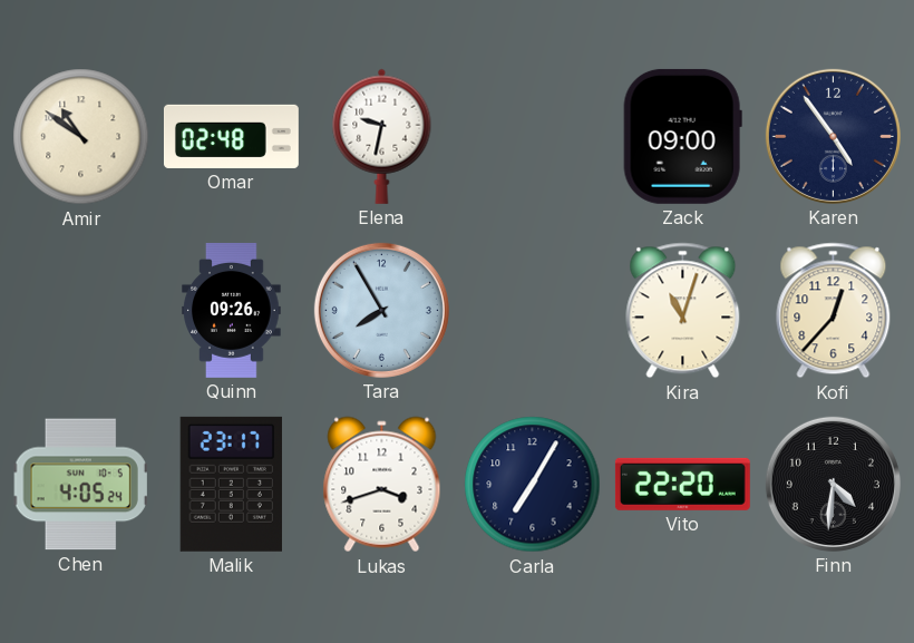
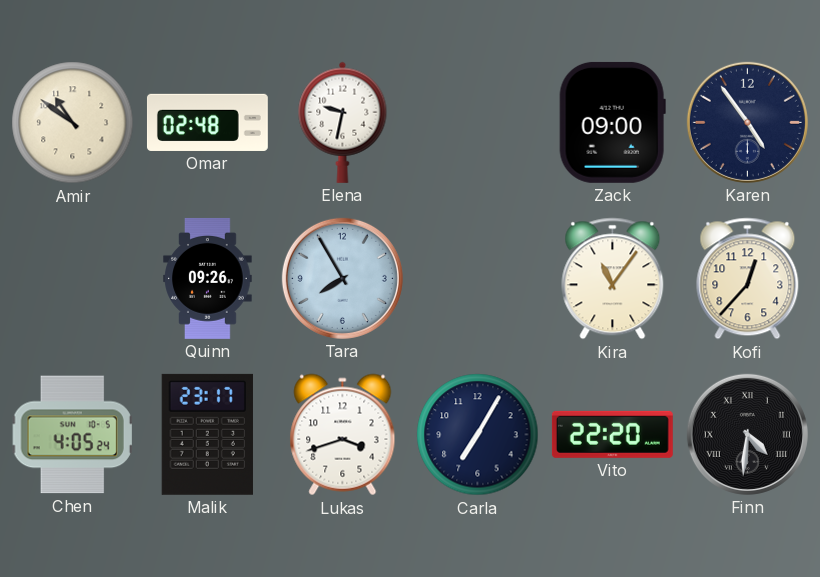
Kira: 11:03 -> 11:06
Finn numerals: Arabic -> Roman
